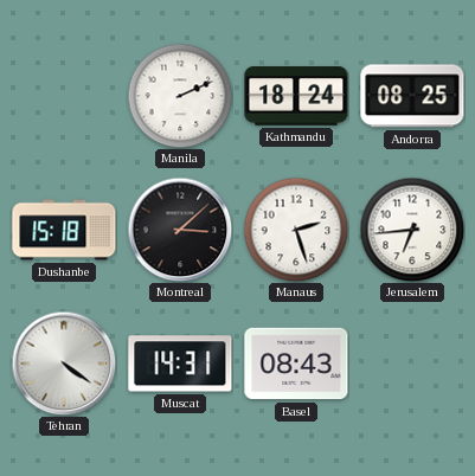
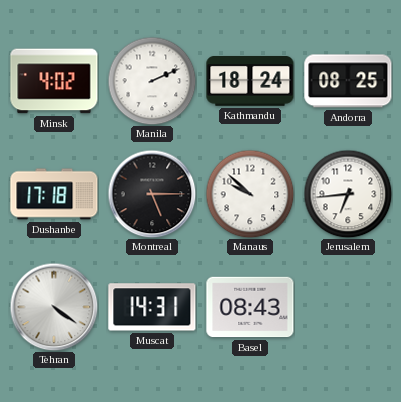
Minsk: none -> 4:02
Dushanbe: 15:18 -> 17:18
Montreal: 3:08 -> 5:15
Manaus: 2:27 -> 9:52
